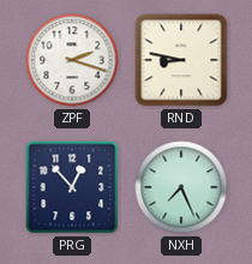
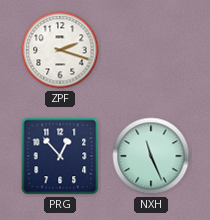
RND: 8:47 -> none
NXH: 7:26 -> 11:26
